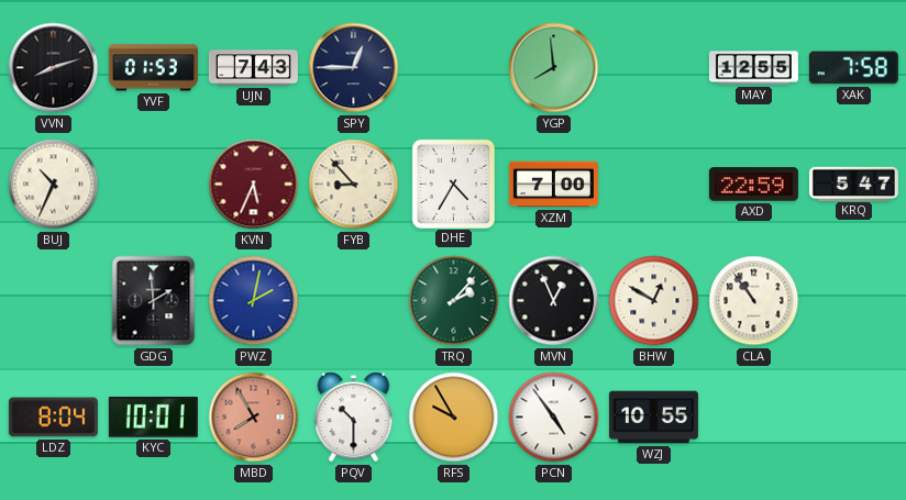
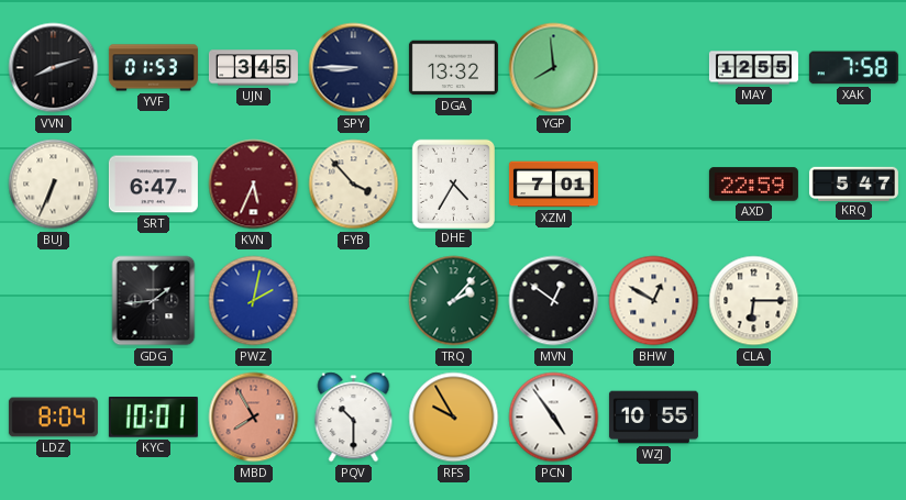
UJN: 7:43 -> 3:45
SPY: 12:45 -> 8:45
DGA: none -> 13:32
BUJ: 10:34 -> 6:34
SRT: none -> 6:47
FYB: 8:53 -> 3:53
XZM: 7:00 -> 7:01
GDG: 1:59 -> 1:44
MVN: 12:56 -> 12:51
CLA: 10:54 -> 6:15
